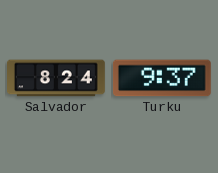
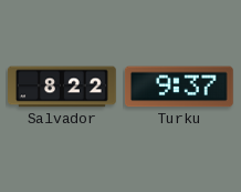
Salvador: 8:24 -> 8:22
